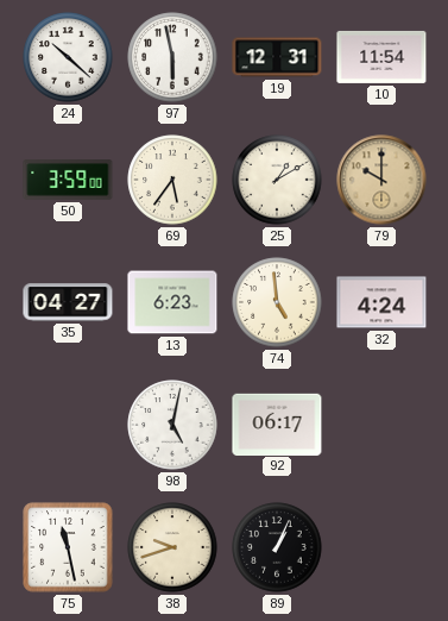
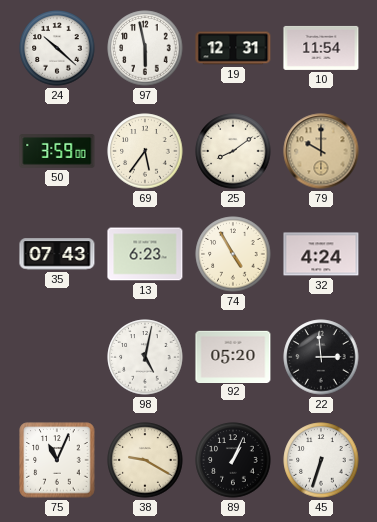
25: 1:10 -> 8:09
35: 04:27 -> 07:43
74: 4:59 -> 4:55
92: 06:17 -> 05:20
22: none -> 2:59
75: 11:28 -> 11:04
38: 9:42 -> 9:20
45: none -> 6:33
